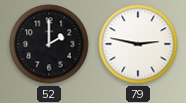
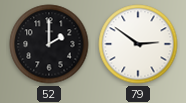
79: 2:47 -> 2:51
